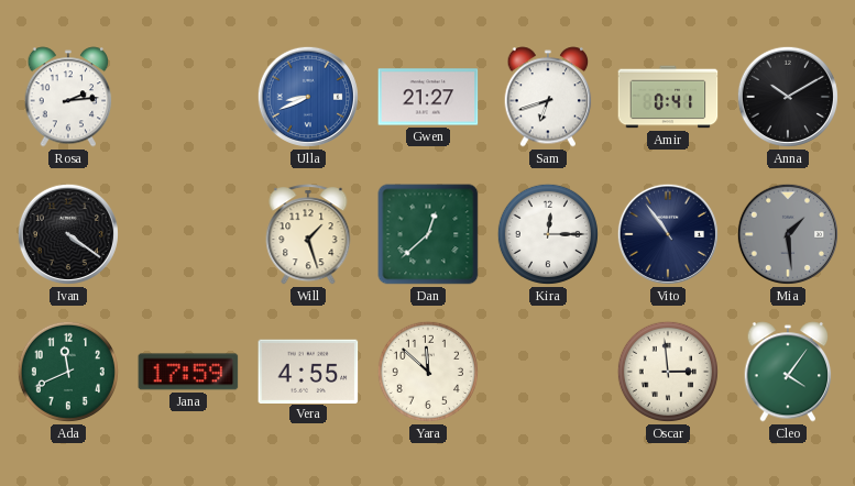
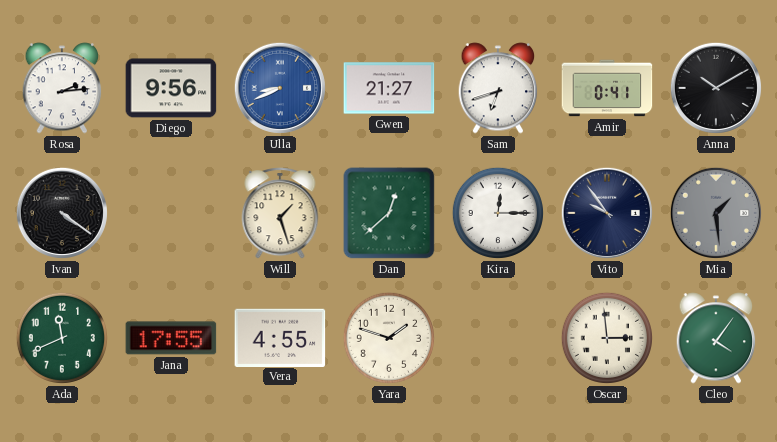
Diego: none -> 9:56
Vito: 10:54 -> 9:54
Jana: 17:59 -> 17:55
Yara: 11:52 -> 1:48
